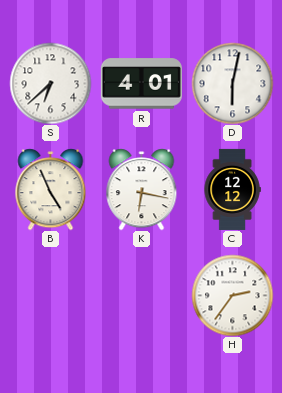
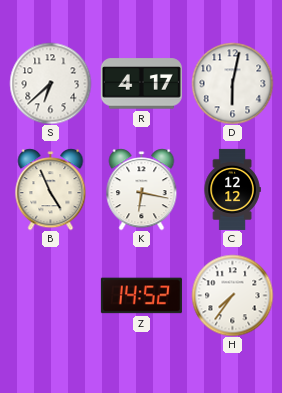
R: 4:01 -> 4:17
Z: none -> 14:52
H: 2:36 -> 7:36
